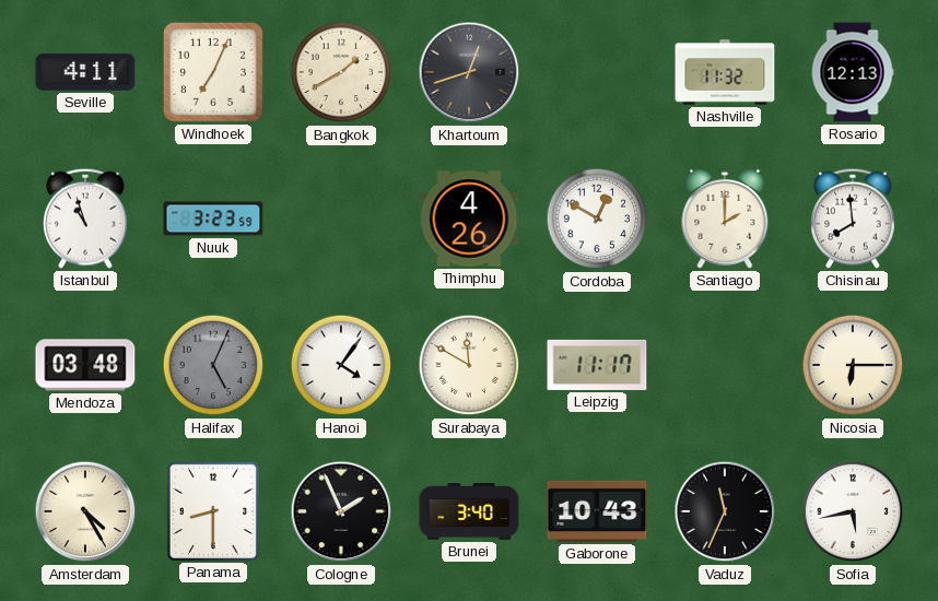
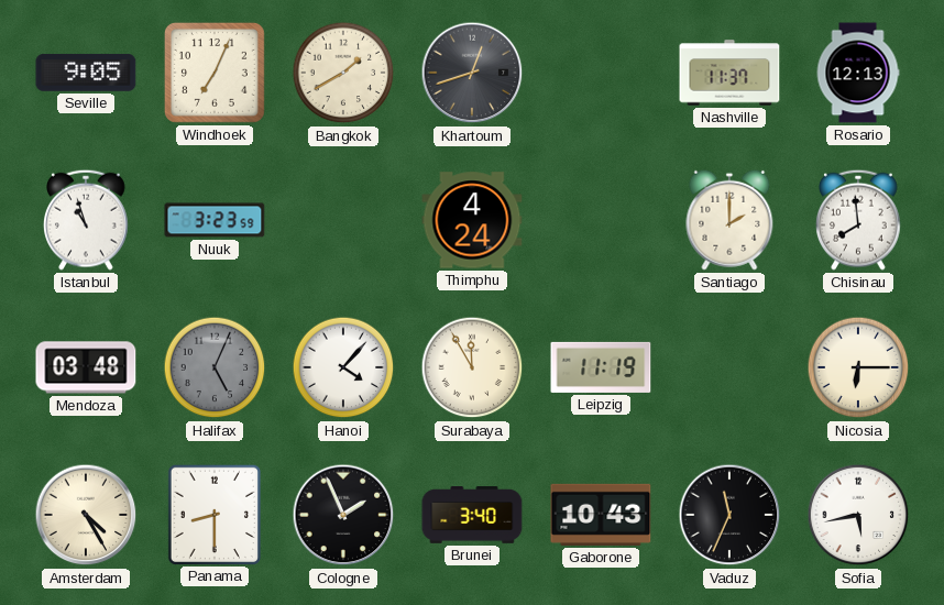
Seville: 4:11 -> 9:05
Nashville: 11:32 -> 11:37
Thimphu: 4:26 -> 4:24
Cordoba: 12:50 -> none
Hanoi: 4:06 -> 4:07
Surabaya: 11:50 -> 11:55
Leipzig: 11:17 -> 11:19
